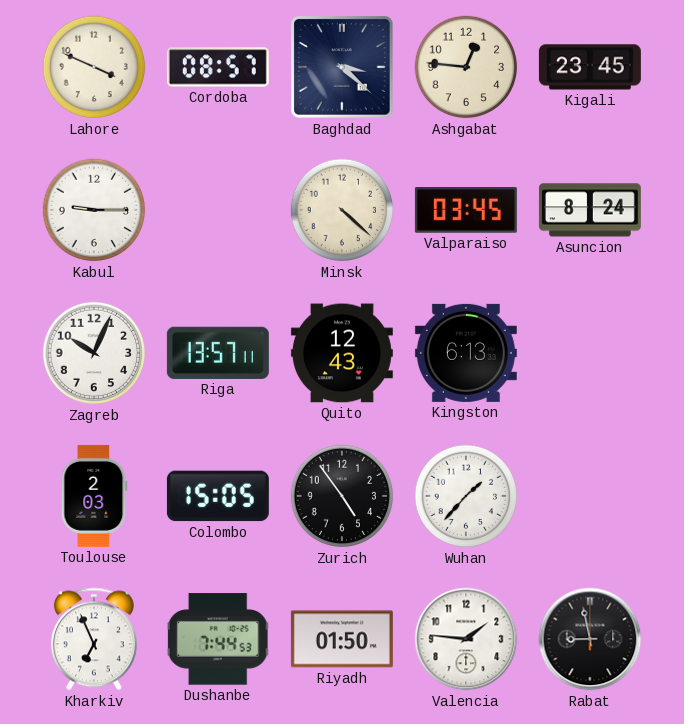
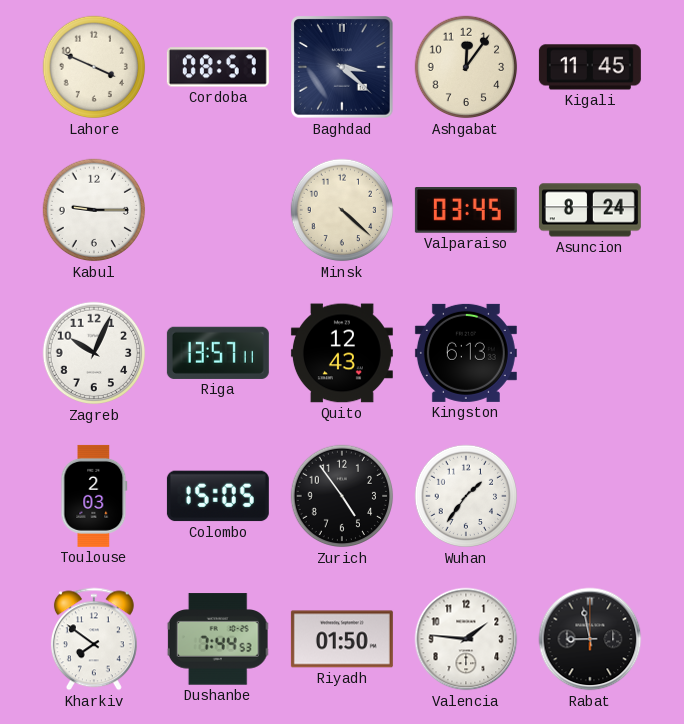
Ashgabat: 12:46 -> 12:06
Kigali: 23:45 -> 11:45
Wuhan: 1:37 -> 1:36
Kharkiv: 6:56 -> 7:51
